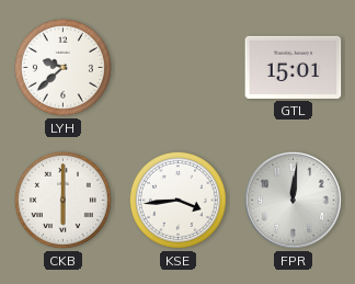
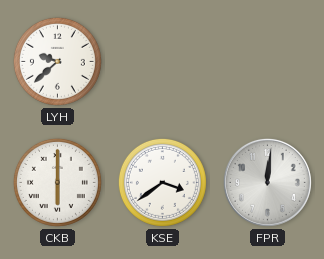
GTL: 15:01 -> none
KSE: 3:44 -> 3:39
